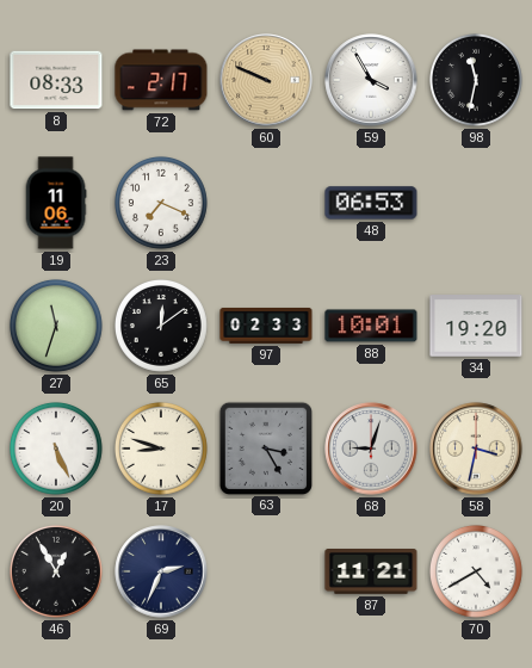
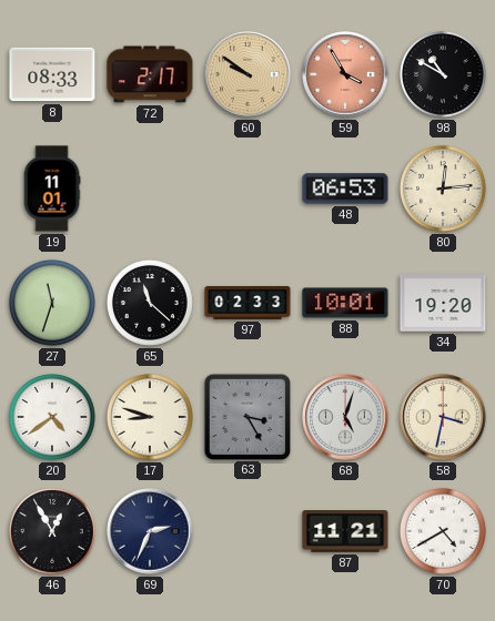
60: 9:49 -> 9:51
59 dial: white -> salmon
98: 11:32 -> 10:50
19: 11:06 -> 11:01
23: 7:19 -> none
80: none -> 12:14
65: 12:09 -> 11:22
20: 5:26 -> 4:39
68: 9:03 -> 5:03
